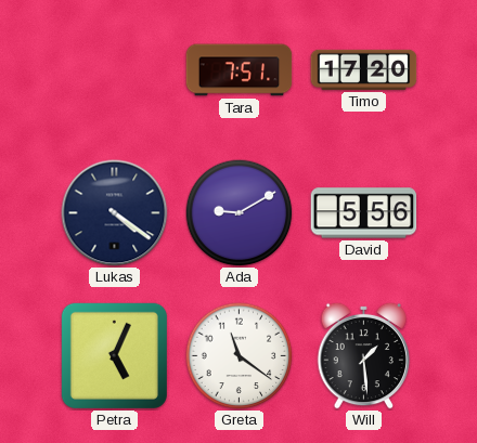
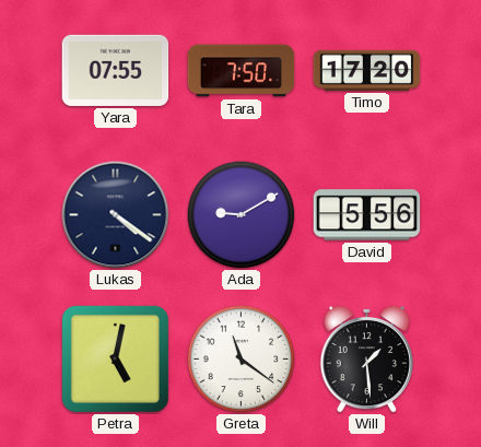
Yara: none -> 07:55
Tara: 7:51 -> 7:50
Petra: 5:04 -> 5:02
